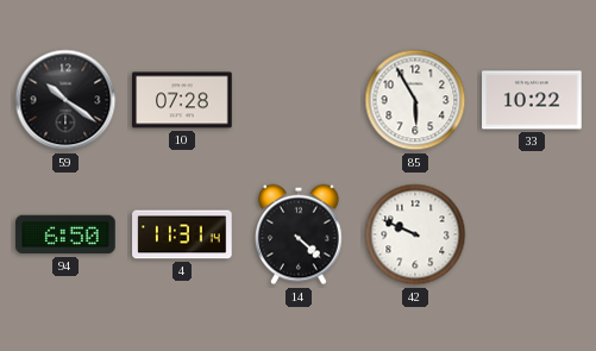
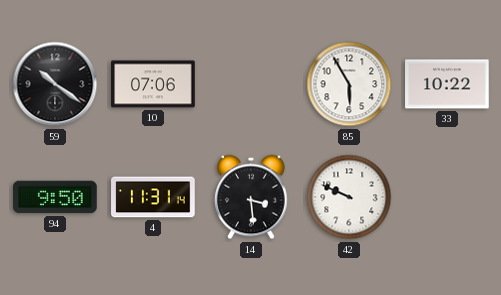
10: 07:28 -> 07:06
94: 6:50 -> 9:50
14: 4:22 -> 3:29
